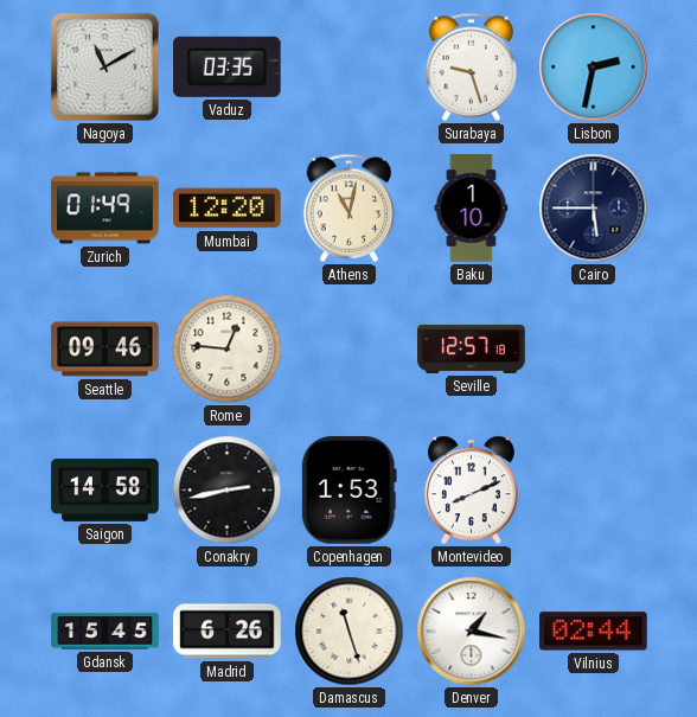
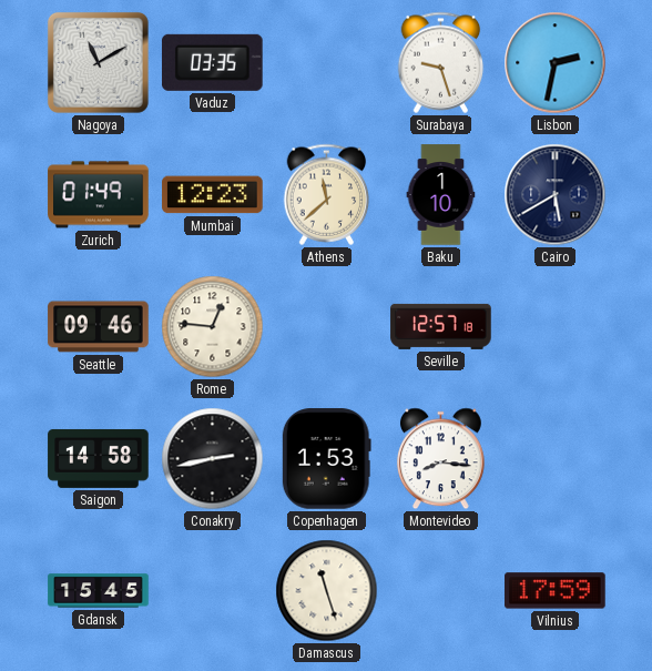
Mumbai: 12:20 -> 12:23
Athens: 11:02 -> 11:38
Cairo: 5:45 -> 5:40
Montevideo: 8:11 -> 8:16
Madrid: 6:26 -> none
Denver: 1:17 -> none
Vilnius: 02:44 -> 17:59
